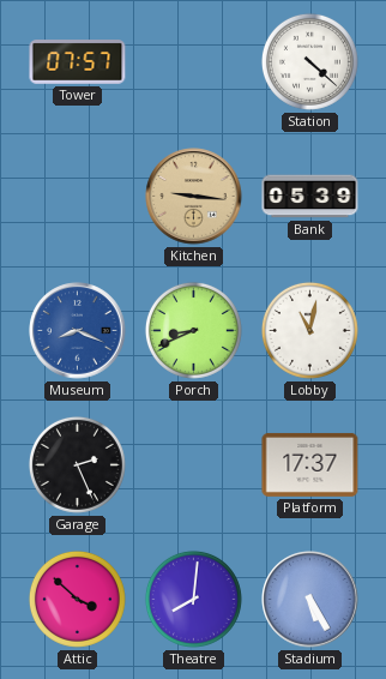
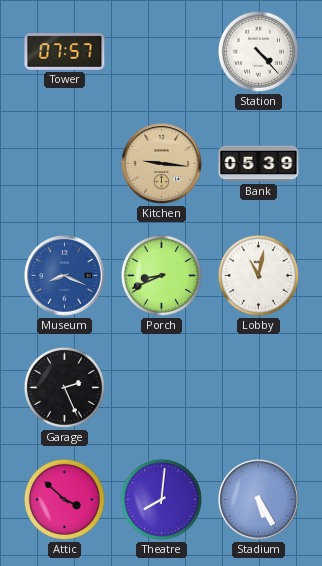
Station: 4:22 -> 4:23
Platform: 17:37 -> none
